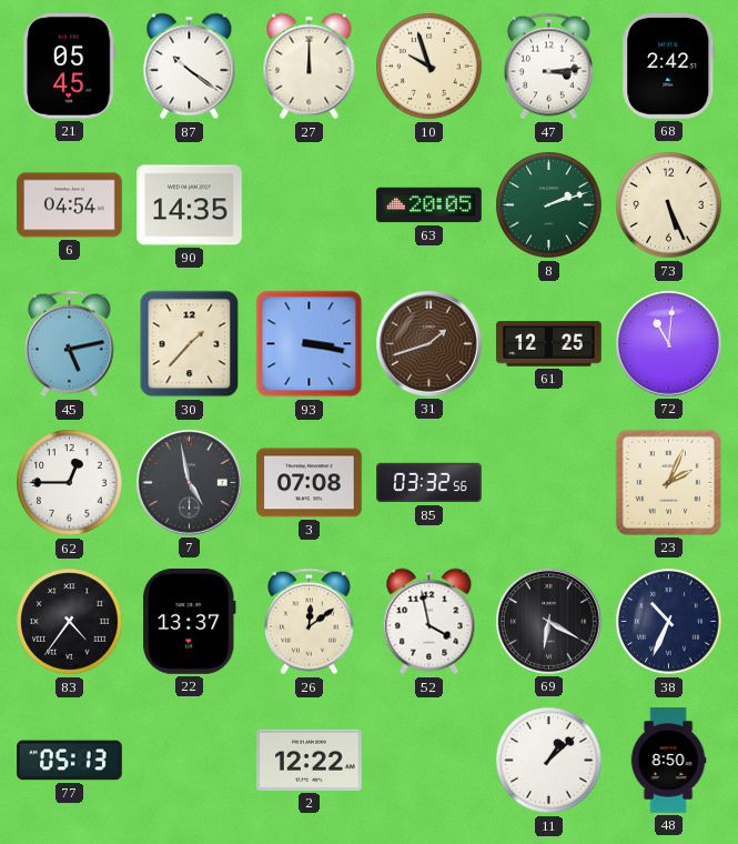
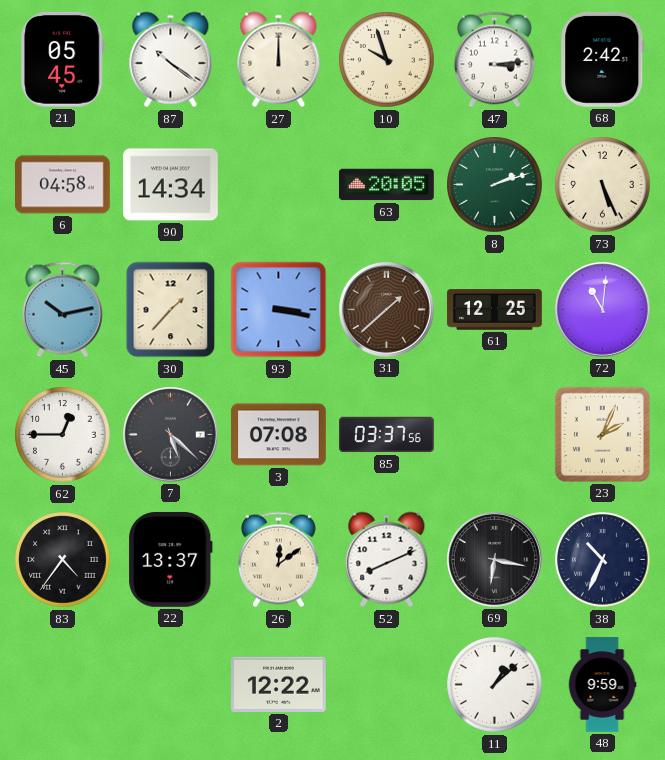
6: 04:54 -> 04:58
90: 14:35 -> 14:34
45: 5:13 -> 10:13
31: 1:42 -> 1:38
7: 4:58 -> 5:22
85: 03:32 -> 03:37
52: 3:58 -> 8:11
69: 6:20 -> 6:17
77: 05:13 -> none
48: 8:50 -> 9:59
